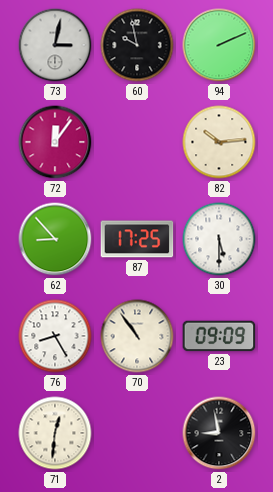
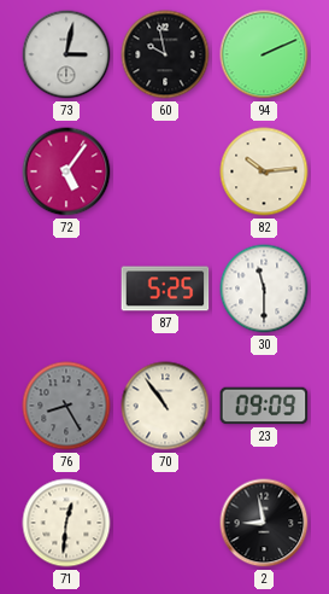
72: 12:06 -> 5:06
62: 8:53 -> none
87: 17:25 -> 5:25
30: 5:30 -> 11:30
76 dial: white -> grey
